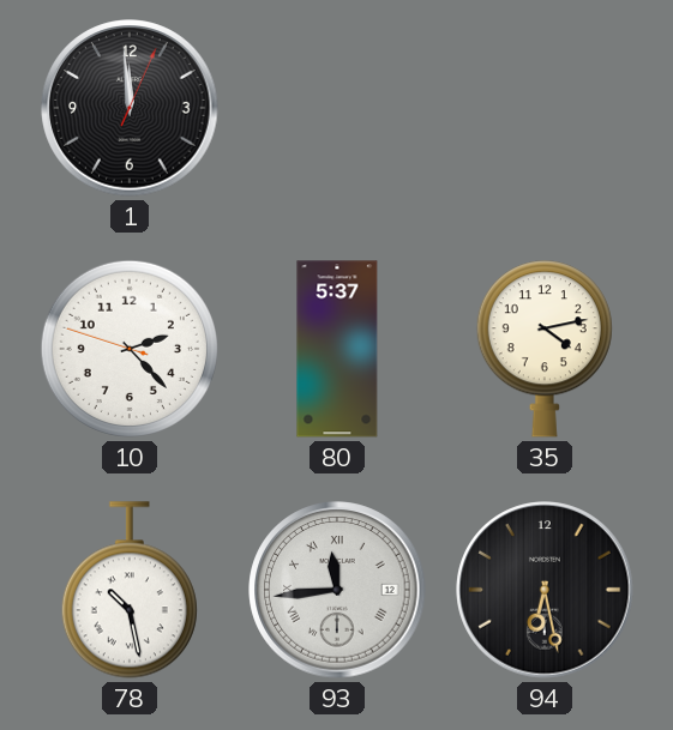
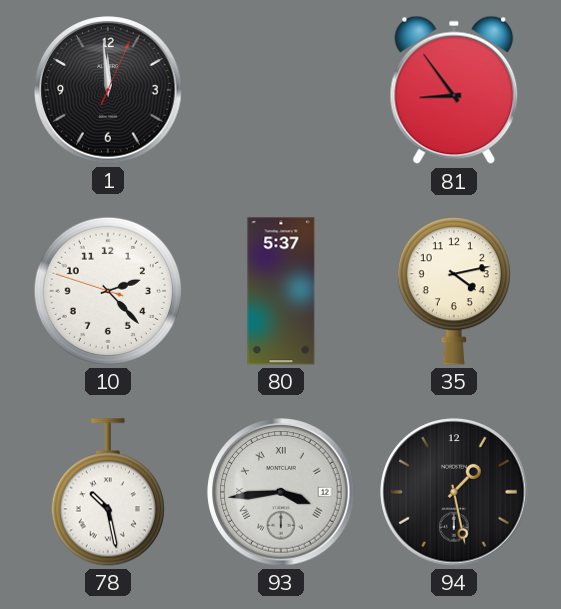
81: none -> 8:54
93: 11:44 -> 3:44
94: 6:28 -> 1:28
